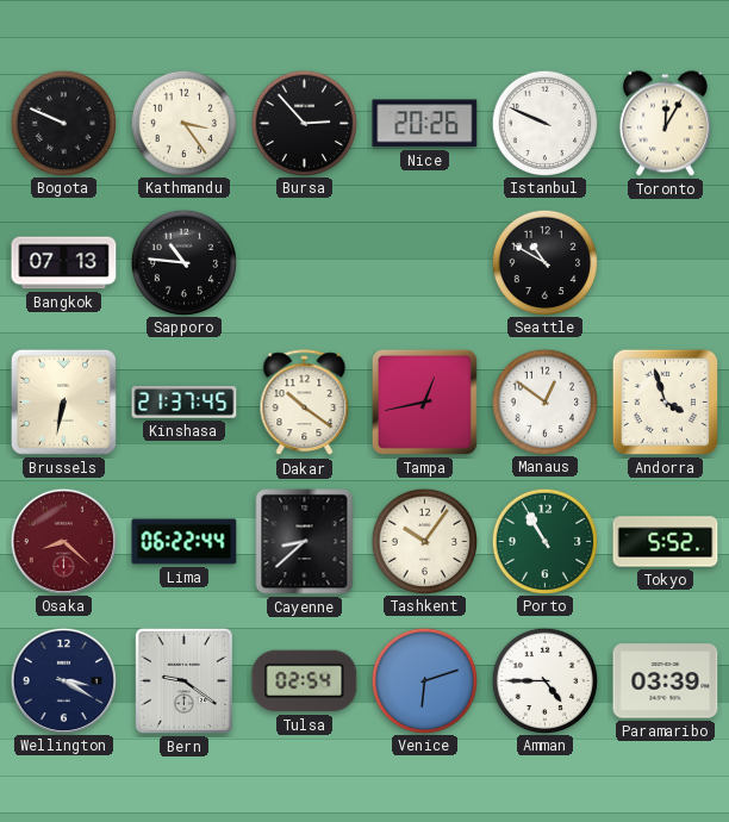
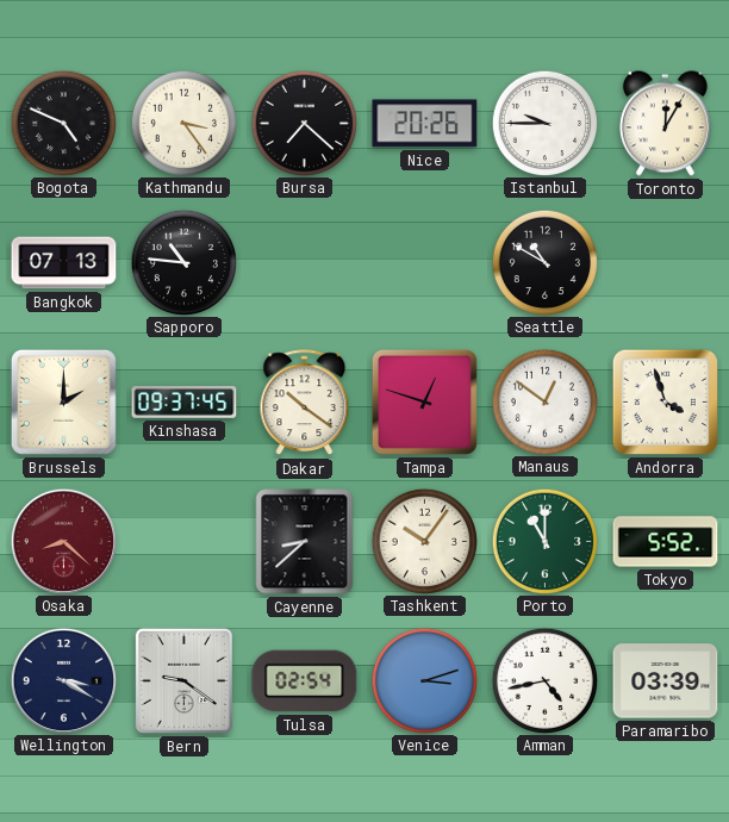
Bogota: 9:49 -> 4:49
Bursa: 2:53 -> 7:22
Istanbul: 9:49 -> 9:45
Brussels: 6:32 -> 2:00
Kinshasa: 21:37 -> 09:37
Tampa: 12:43 -> 12:48
Lima: 06:22 -> none
Porto: 10:55 -> 11:00
Venice: 6:12 -> 3:12
Amman: 4:45 -> 4:43
